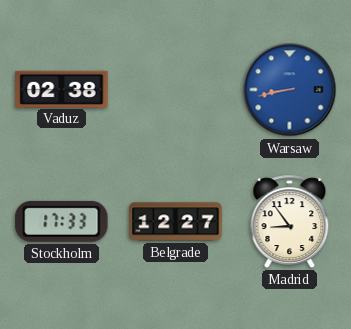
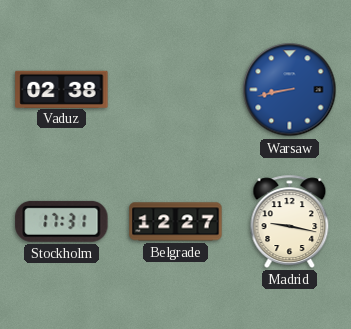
Stockholm: 17:33 -> 17:31
Madrid: 8:54 -> 9:17
